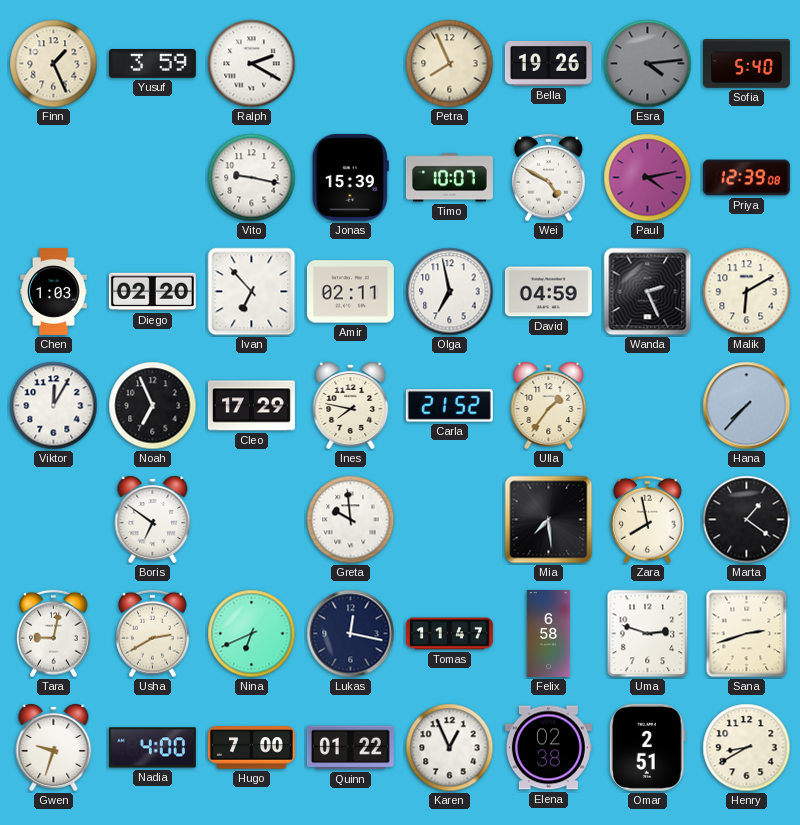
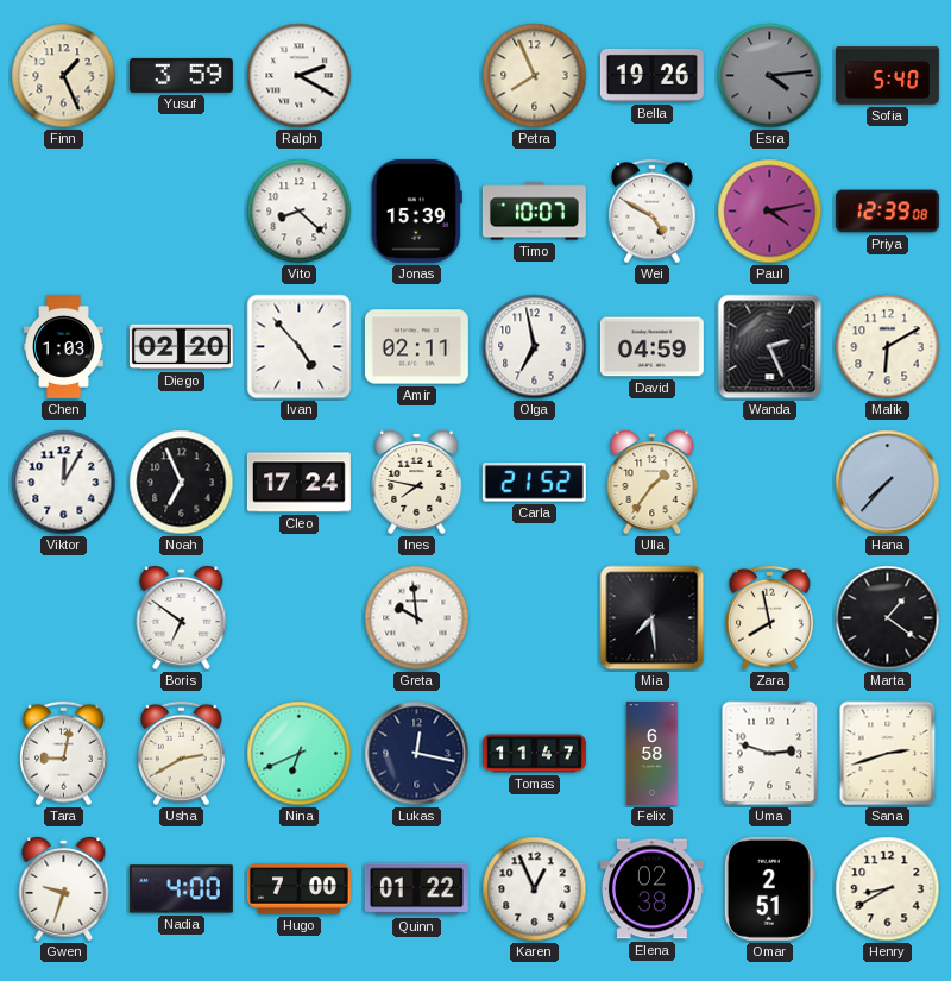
Vito: 9:17 -> 8:22
Ivan: 6:53 -> 4:53
Cleo: 17:29 -> 17:24
